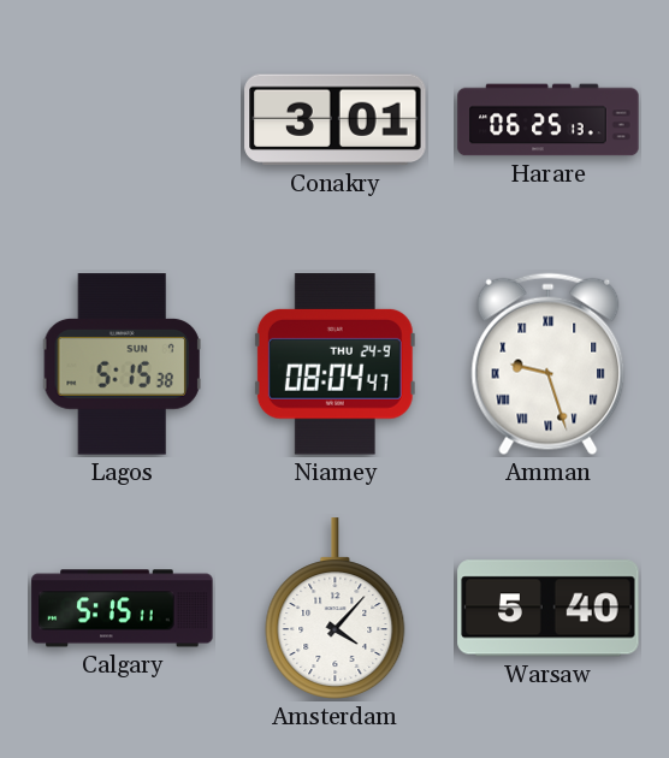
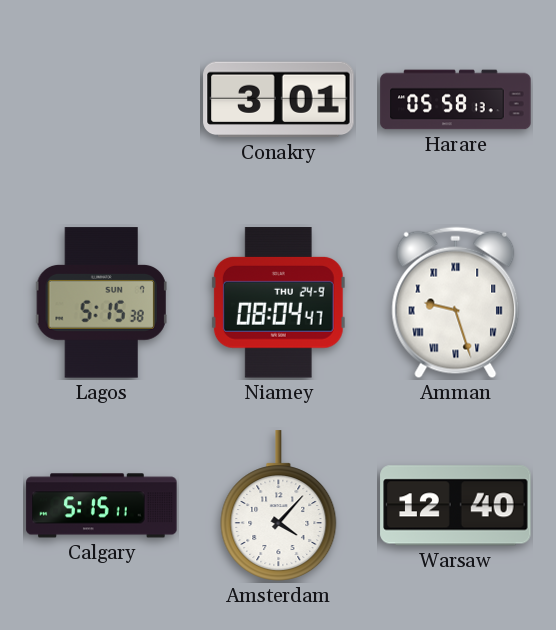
Harare: 06:25 -> 05:58
Warsaw: 5:40 -> 12:40
